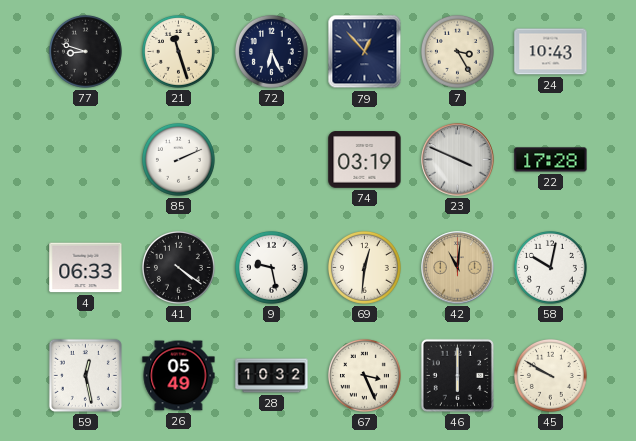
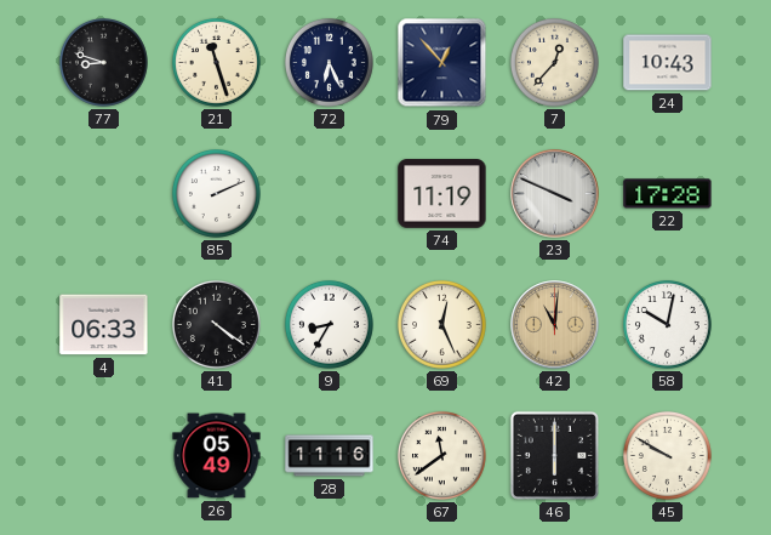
7: 3:25 -> 12:37
74: 03:19 -> 11:19
9: 9:28 -> 8:35
69: 12:31 -> 12:26
59: 12:28 -> none
28: 10:32 -> 11:16
67: 3:26 -> 11:39
